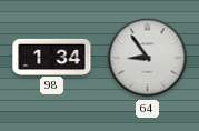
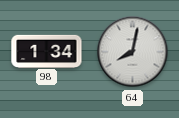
64: 8:54 -> 8:02
